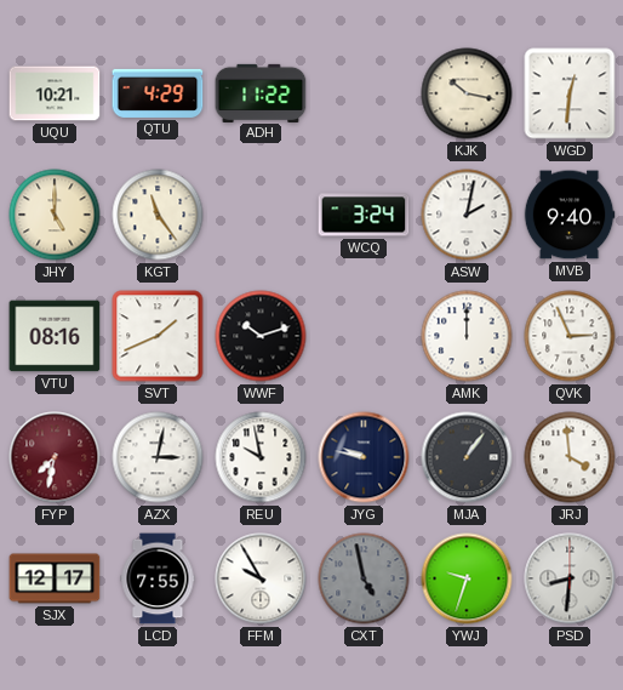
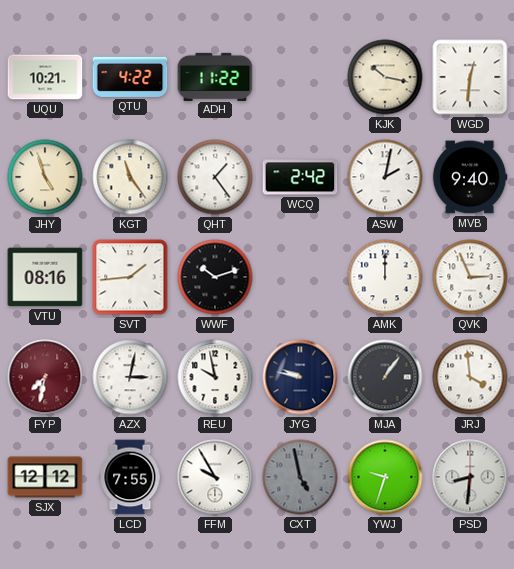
QTU: 4:29 -> 4:22
JHY: 5:00 -> 4:57
QHT: none -> 1:24
WCQ: 3:24 -> 2:42
SVT: 1:41 -> 1:44
SJX: 12:17 -> 12:12
